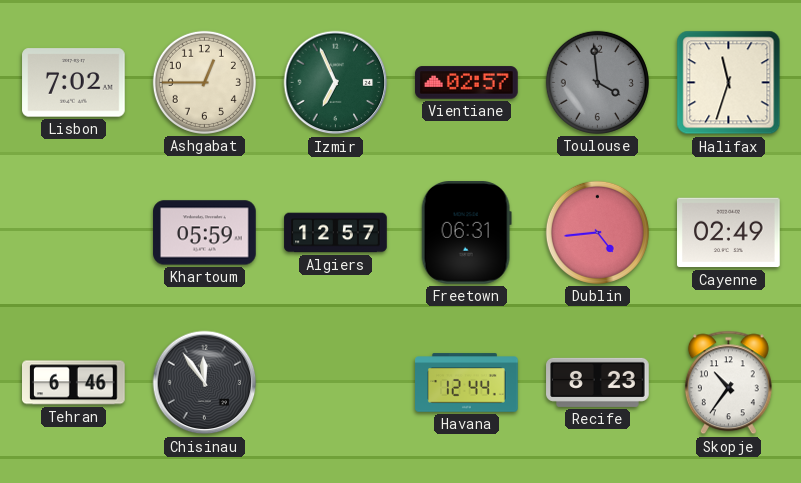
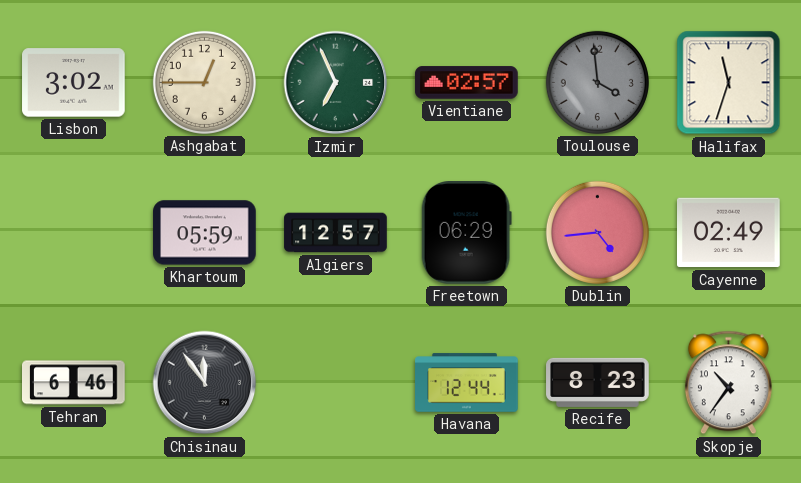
Lisbon: 7:02 -> 3:02
Freetown: 06:31 -> 06:29
